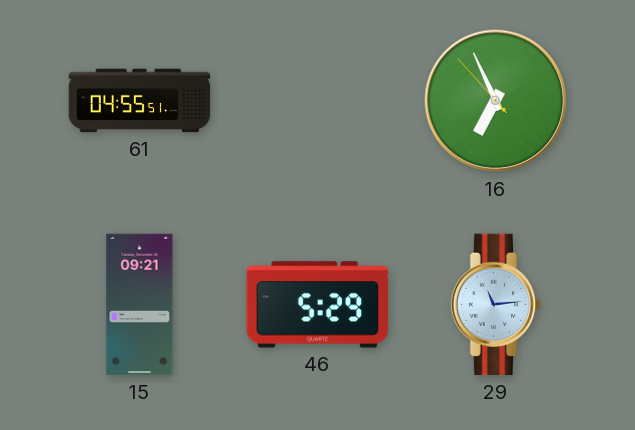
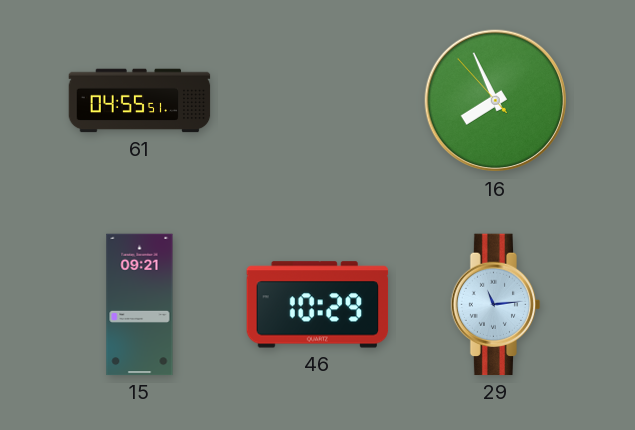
16: 6:55 -> 7:55
46: 5:29 -> 10:29
